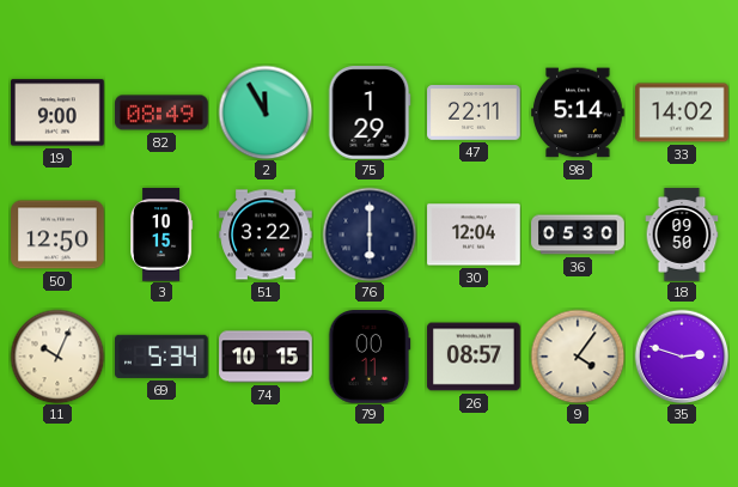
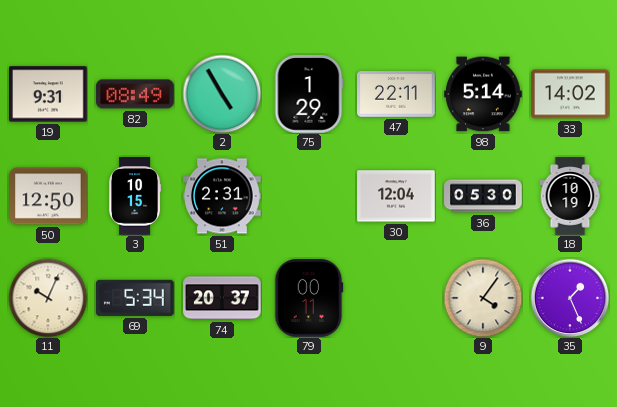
19: 9:00 -> 9:31
2: 11:55 -> 4:55
51: 3:22 -> 2:31
76: 6:00 -> none
18: 09:50 -> 10:19
74: 10:15 -> 20:37
26: 08:57 -> none
35: 2:48 -> 1:26
